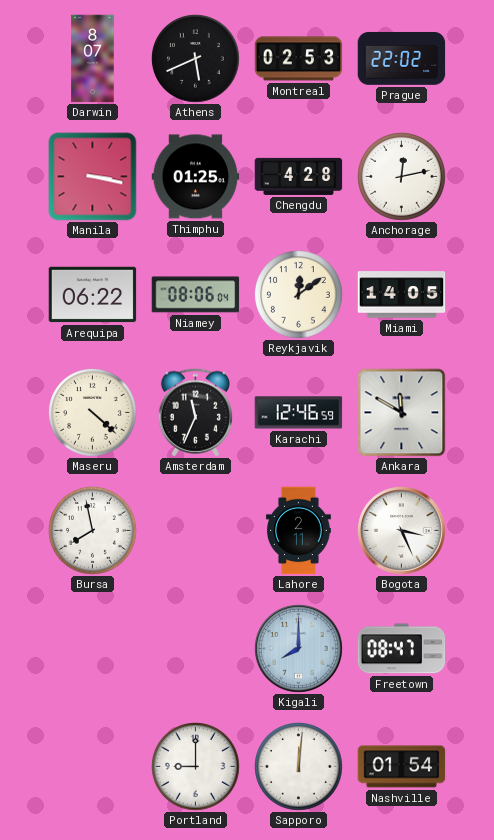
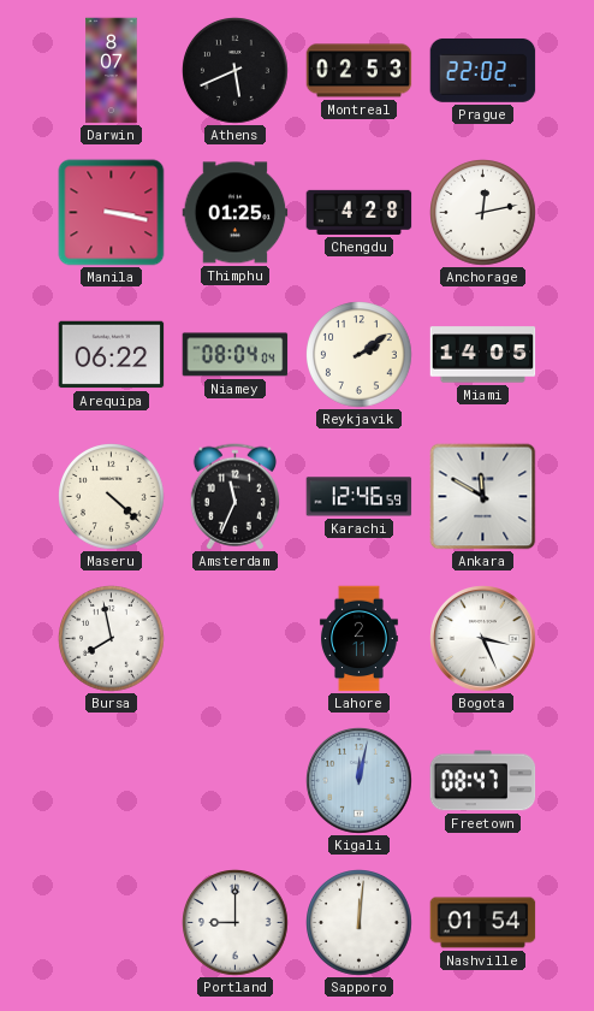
Niamey: 08:06 -> 08:04
Reykjavik: 12:09 -> 2:09
Kigali: 8:00 -> 12:02
